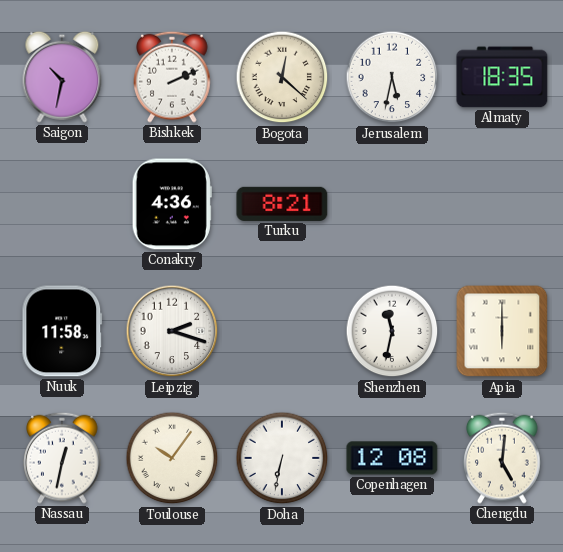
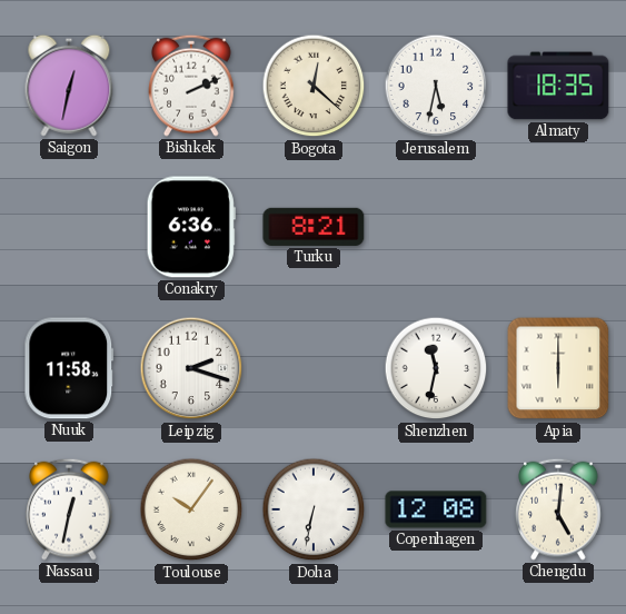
Saigon: 10:32 -> 12:32
Conakry: 4:36 -> 6:36
